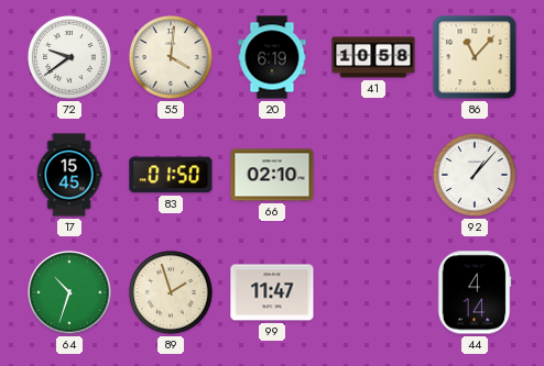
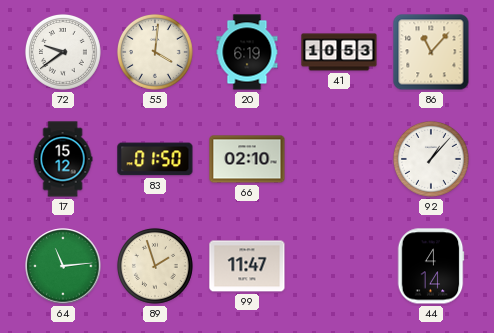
41: 10:58 -> 10:53
17: 15:45 -> 15:12
64: 10:33 -> 11:14
